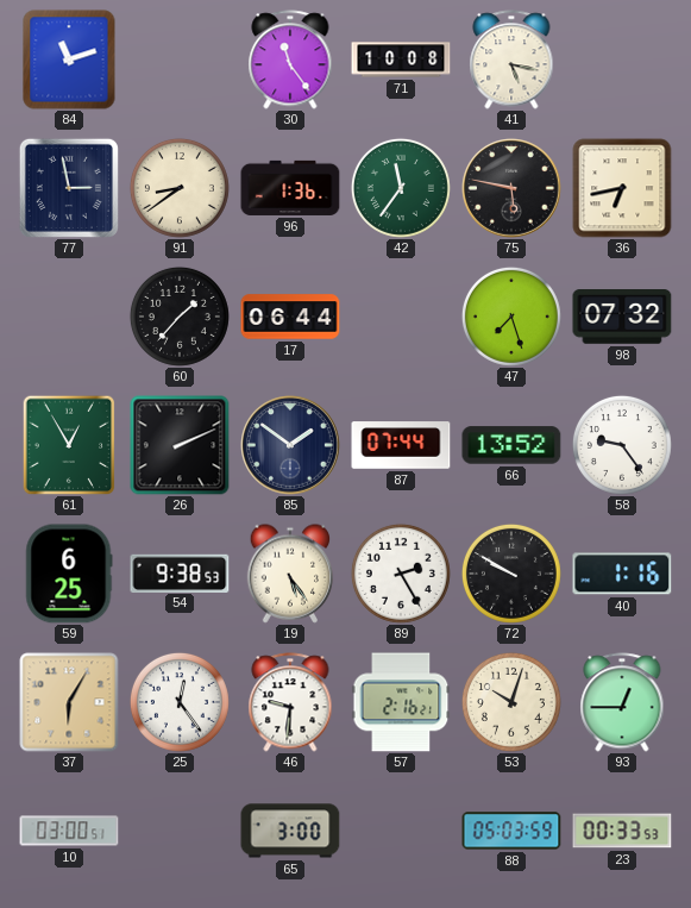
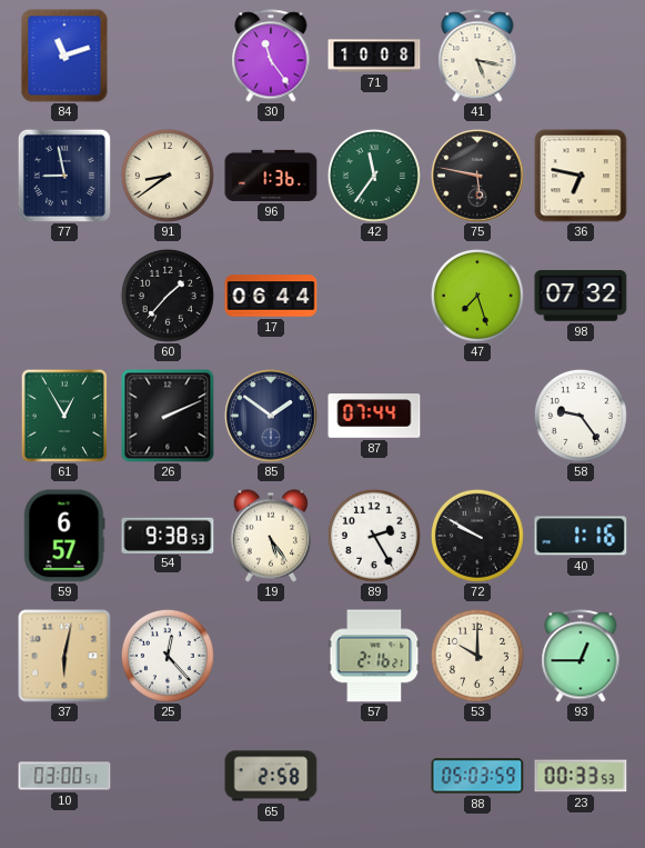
77: 2:58 -> 8:58
36: 6:43 -> 6:47
66: 13:52 -> none
59: 6:25 -> 6:57
37: 6:05 -> 6:02
25: 12:24 -> 12:23
46: 9:31 -> none
53: 10:03 -> 10:00
65: 3:00 -> 2:58
